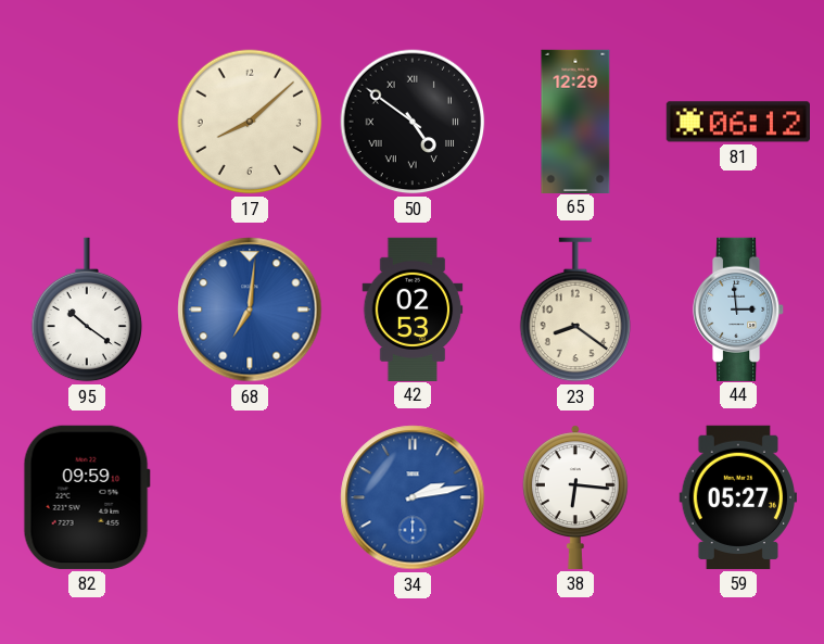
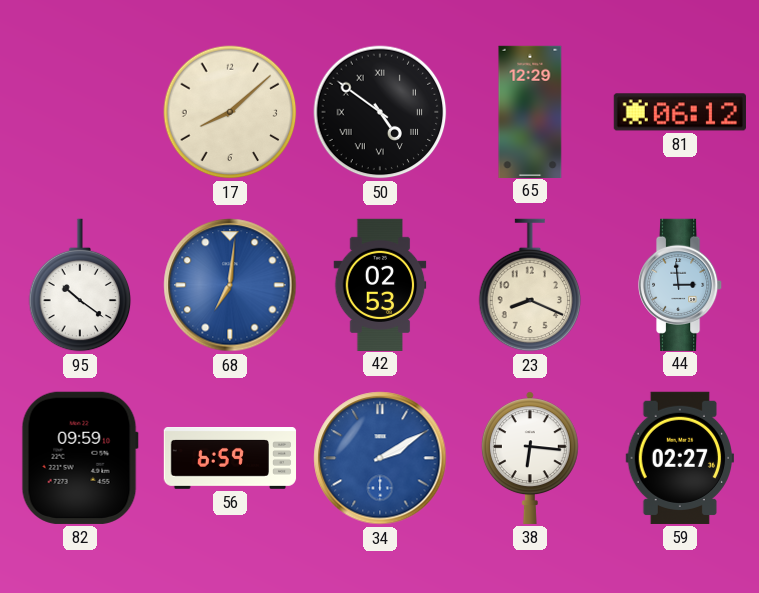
23: 8:21 -> 8:19
56: none -> 6:59
34: 2:13 -> 2:10
59: 05:27 -> 02:27
